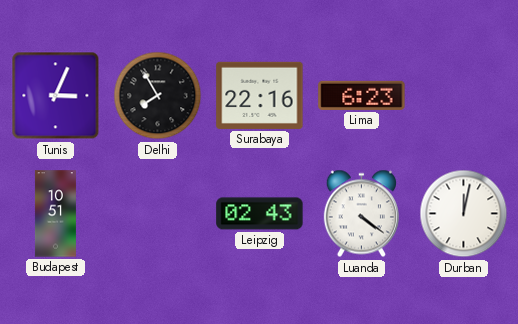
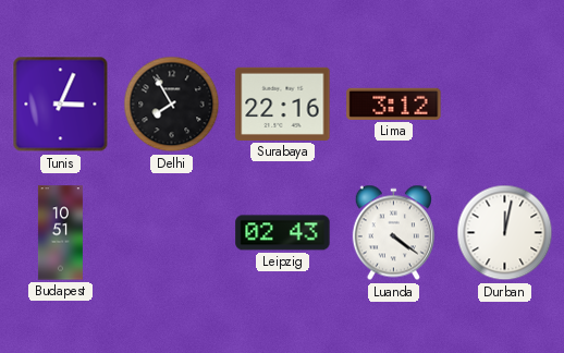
Lima: 6:23 -> 3:12
